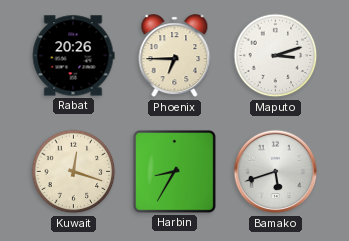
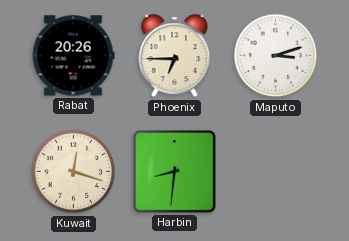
Harbin: 8:35 -> 8:31
Bamako: 5:42 -> none
